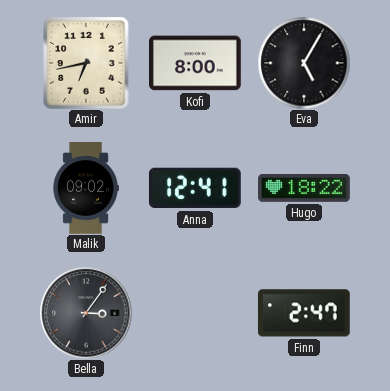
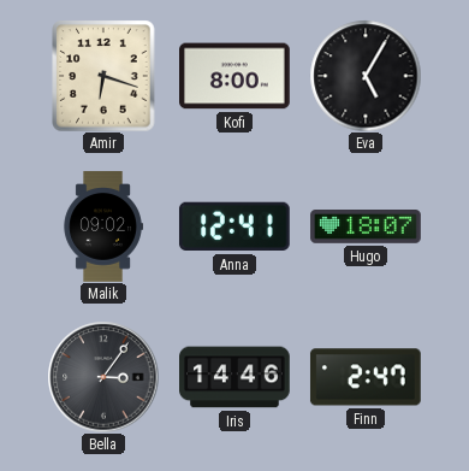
Amir: 6:43 -> 6:18
Hugo: 18:22 -> 18:07
Iris: none -> 14:46
